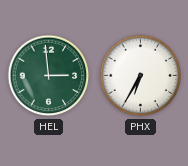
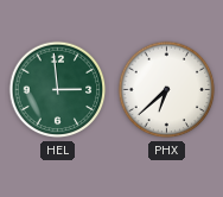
PHX: 6:35 -> 6:38
